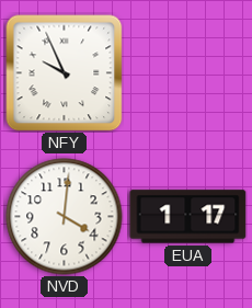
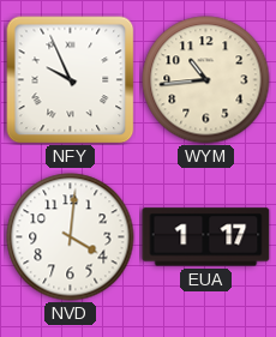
WYM: none -> 10:44
